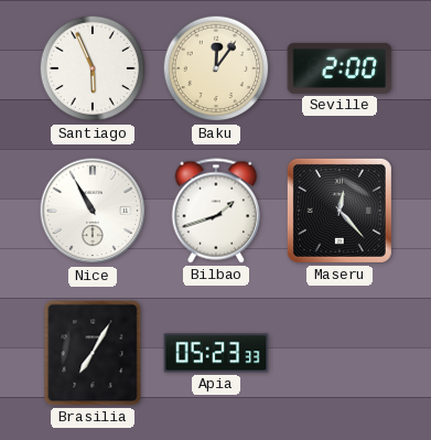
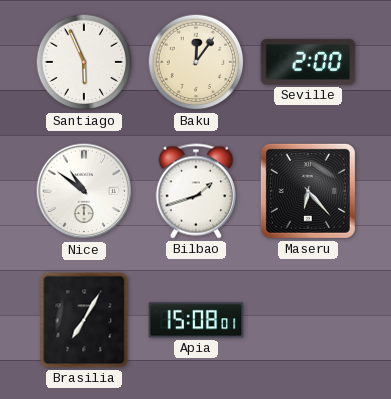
Nice: 10:55 -> 10:51
Maseru: 12:23 -> 6:23
Apia: 05:23 -> 15:08
